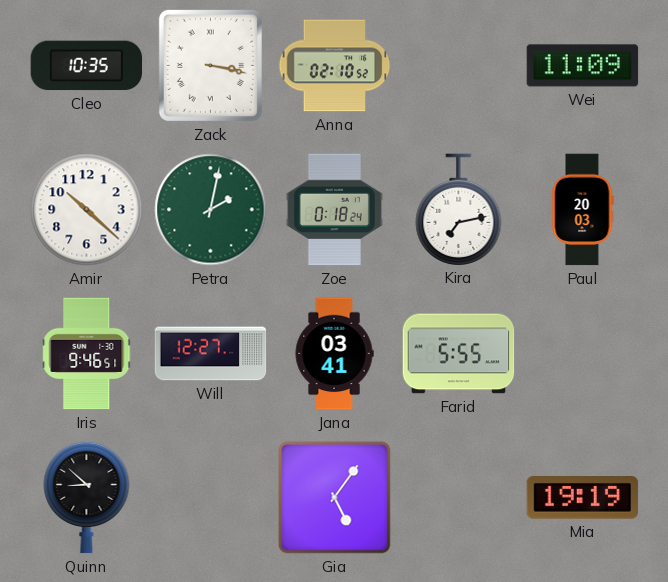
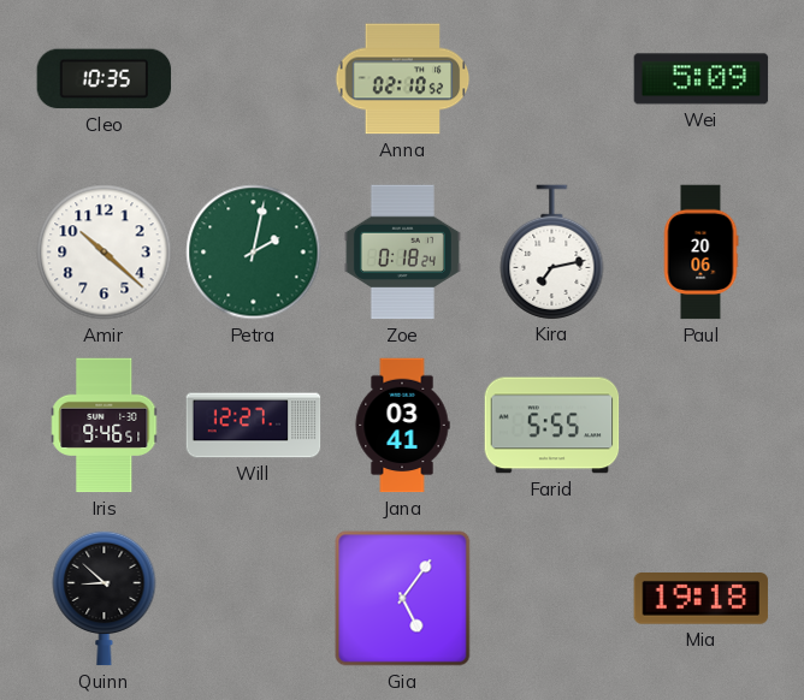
Zack: 3:17 -> none
Wei: 11:09 -> 5:09
Paul: 20:03 -> 20:06
Mia: 19:19 -> 19:18
